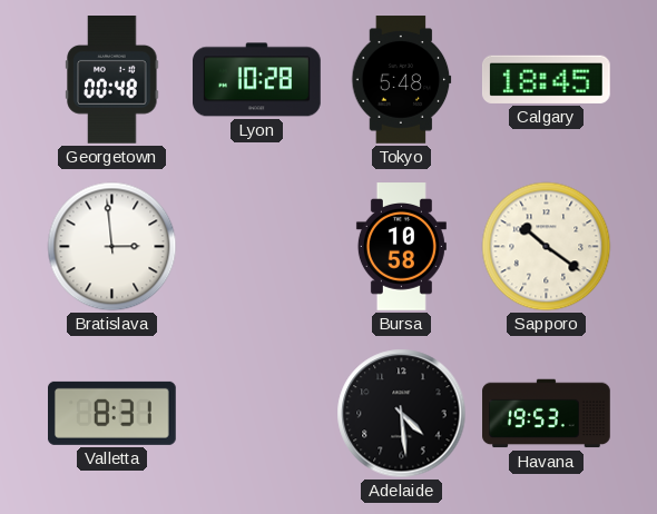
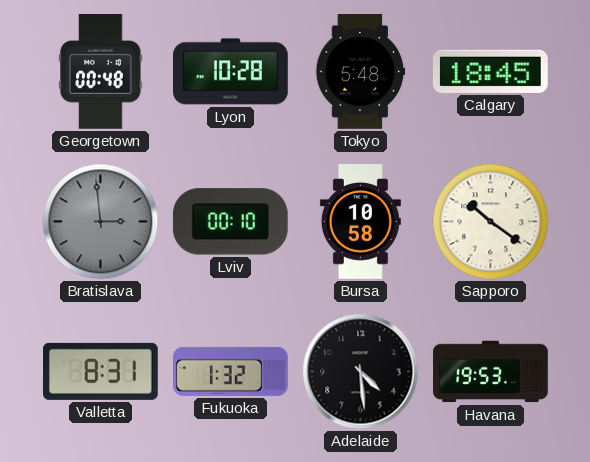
Bratislava dial: white -> grey
Lviv: none -> 00:10
Fukuoka: none -> 1:32
